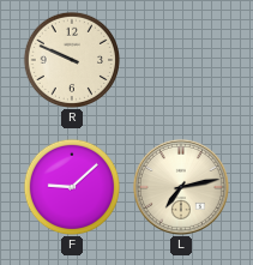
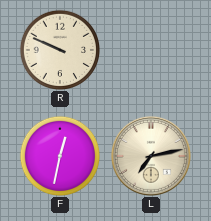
F: 9:08 -> 12:32
